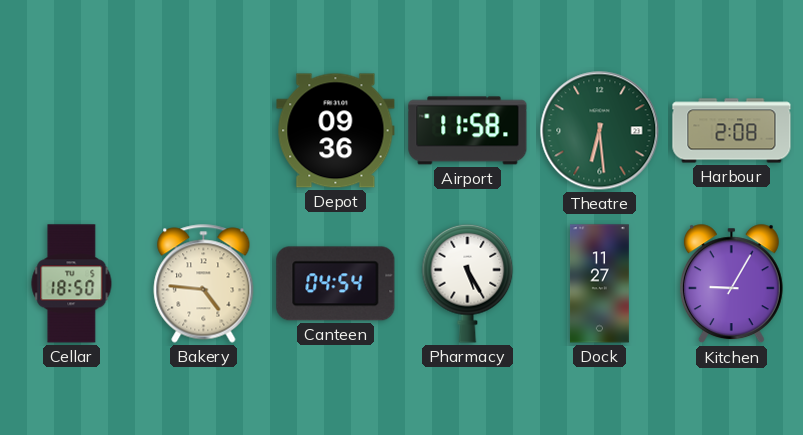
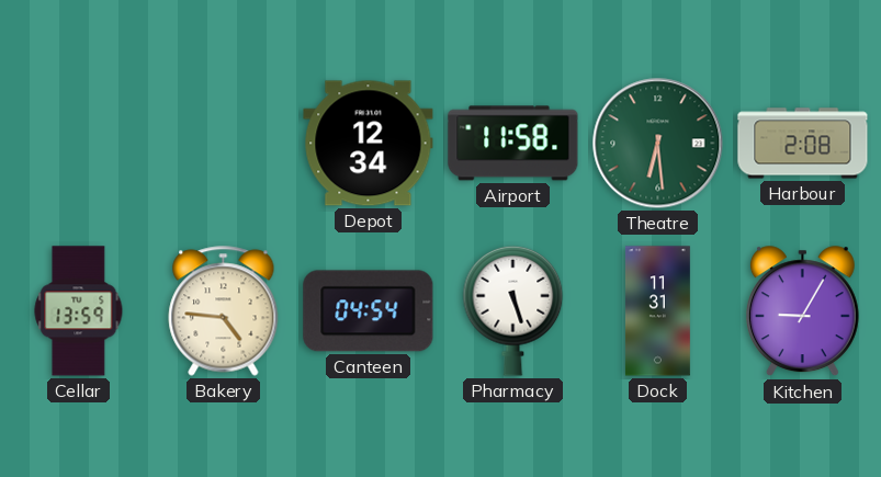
Depot: 09:36 -> 12:34
Cellar: 18:50 -> 13:59
Pharmacy: 5:25 -> 5:27
Dock: 11:27 -> 11:31
